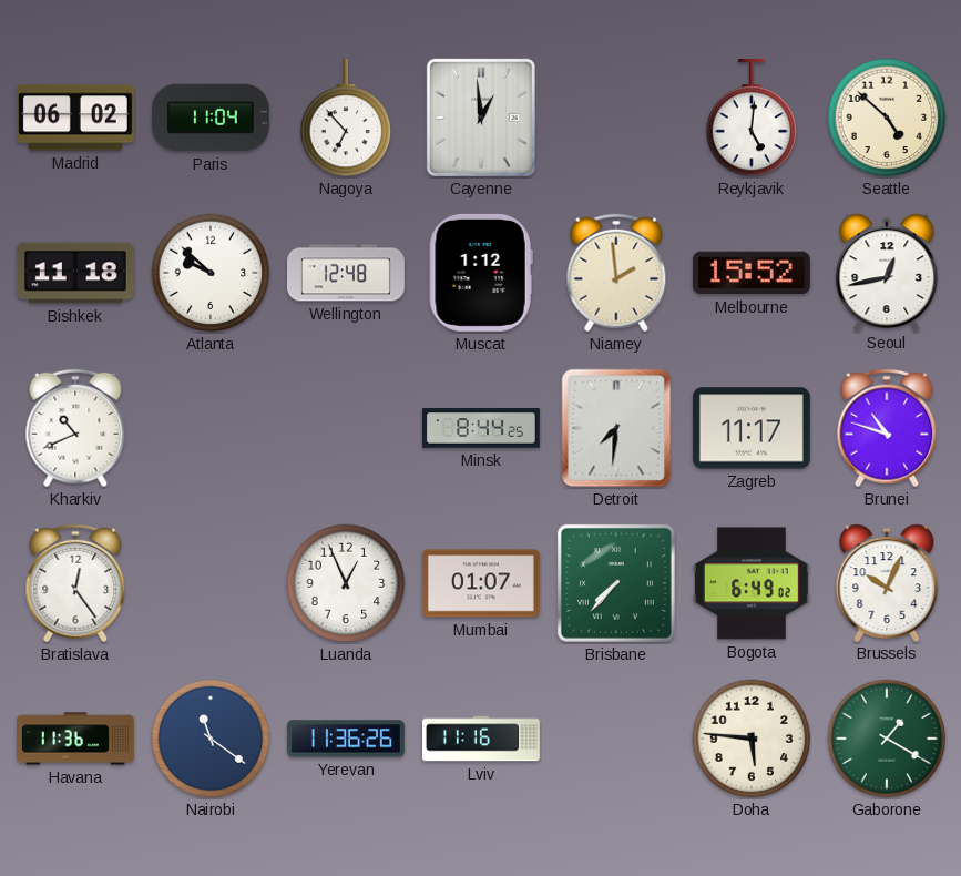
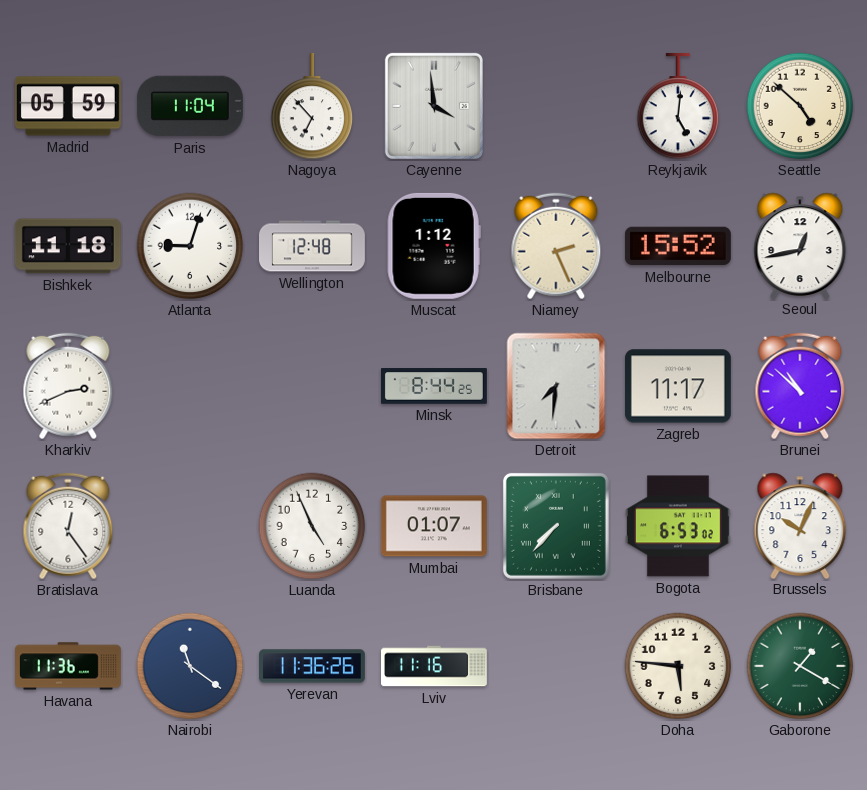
Madrid: 06:02 -> 05:59
Cayenne: 12:59 -> 3:59
Atlanta: 9:52 -> 9:03
Niamey: 1:59 -> 2:26
Kharkiv: 10:41 -> 2:41
Brunei: 10:48 -> 10:52
Luanda: 12:56 -> 4:56
Bogota: 6:49 -> 6:53
